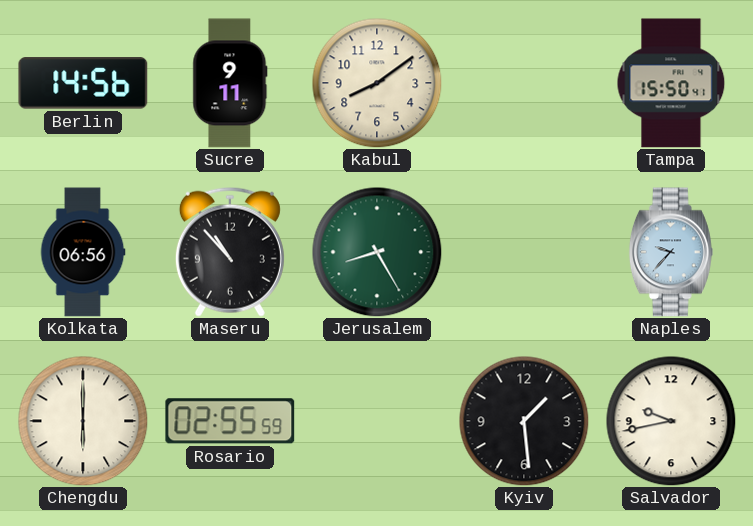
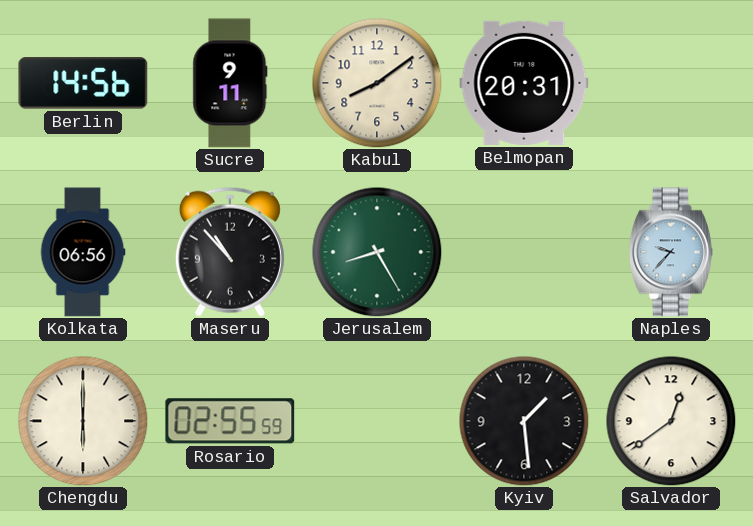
Belmopan: none -> 20:31
Tampa: 15:50 -> none
Salvador: 9:43 -> 12:39
